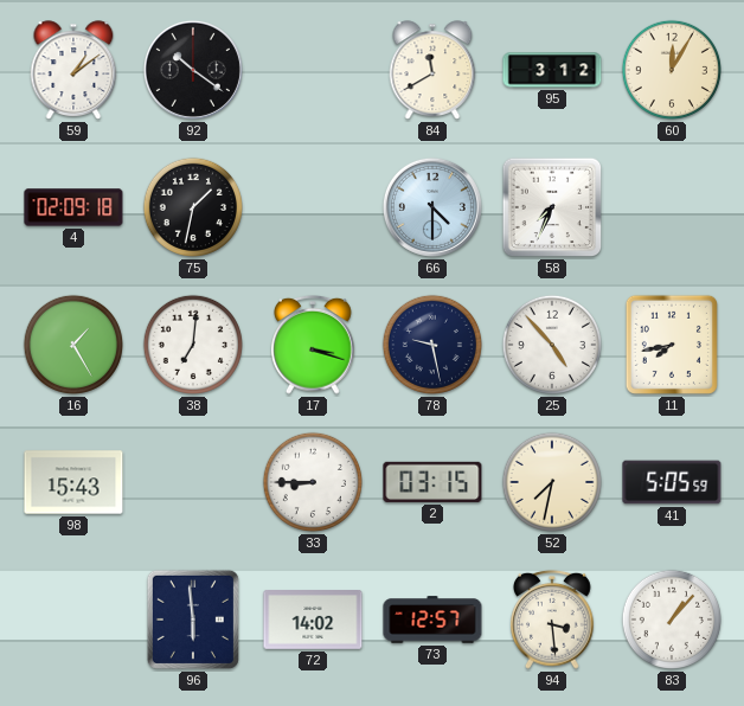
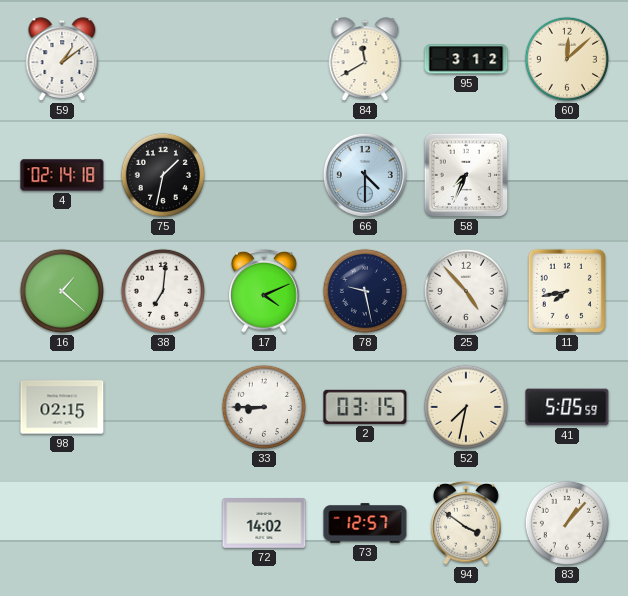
92: 10:21 -> none
60: 12:05 -> 12:08
4: 02:09 -> 02:14
16: 1:25 -> 1:22
17: 3:18 -> 4:11
98: 15:43 -> 02:15
96: 5:59 -> none
94: 3:29 -> 3:51
